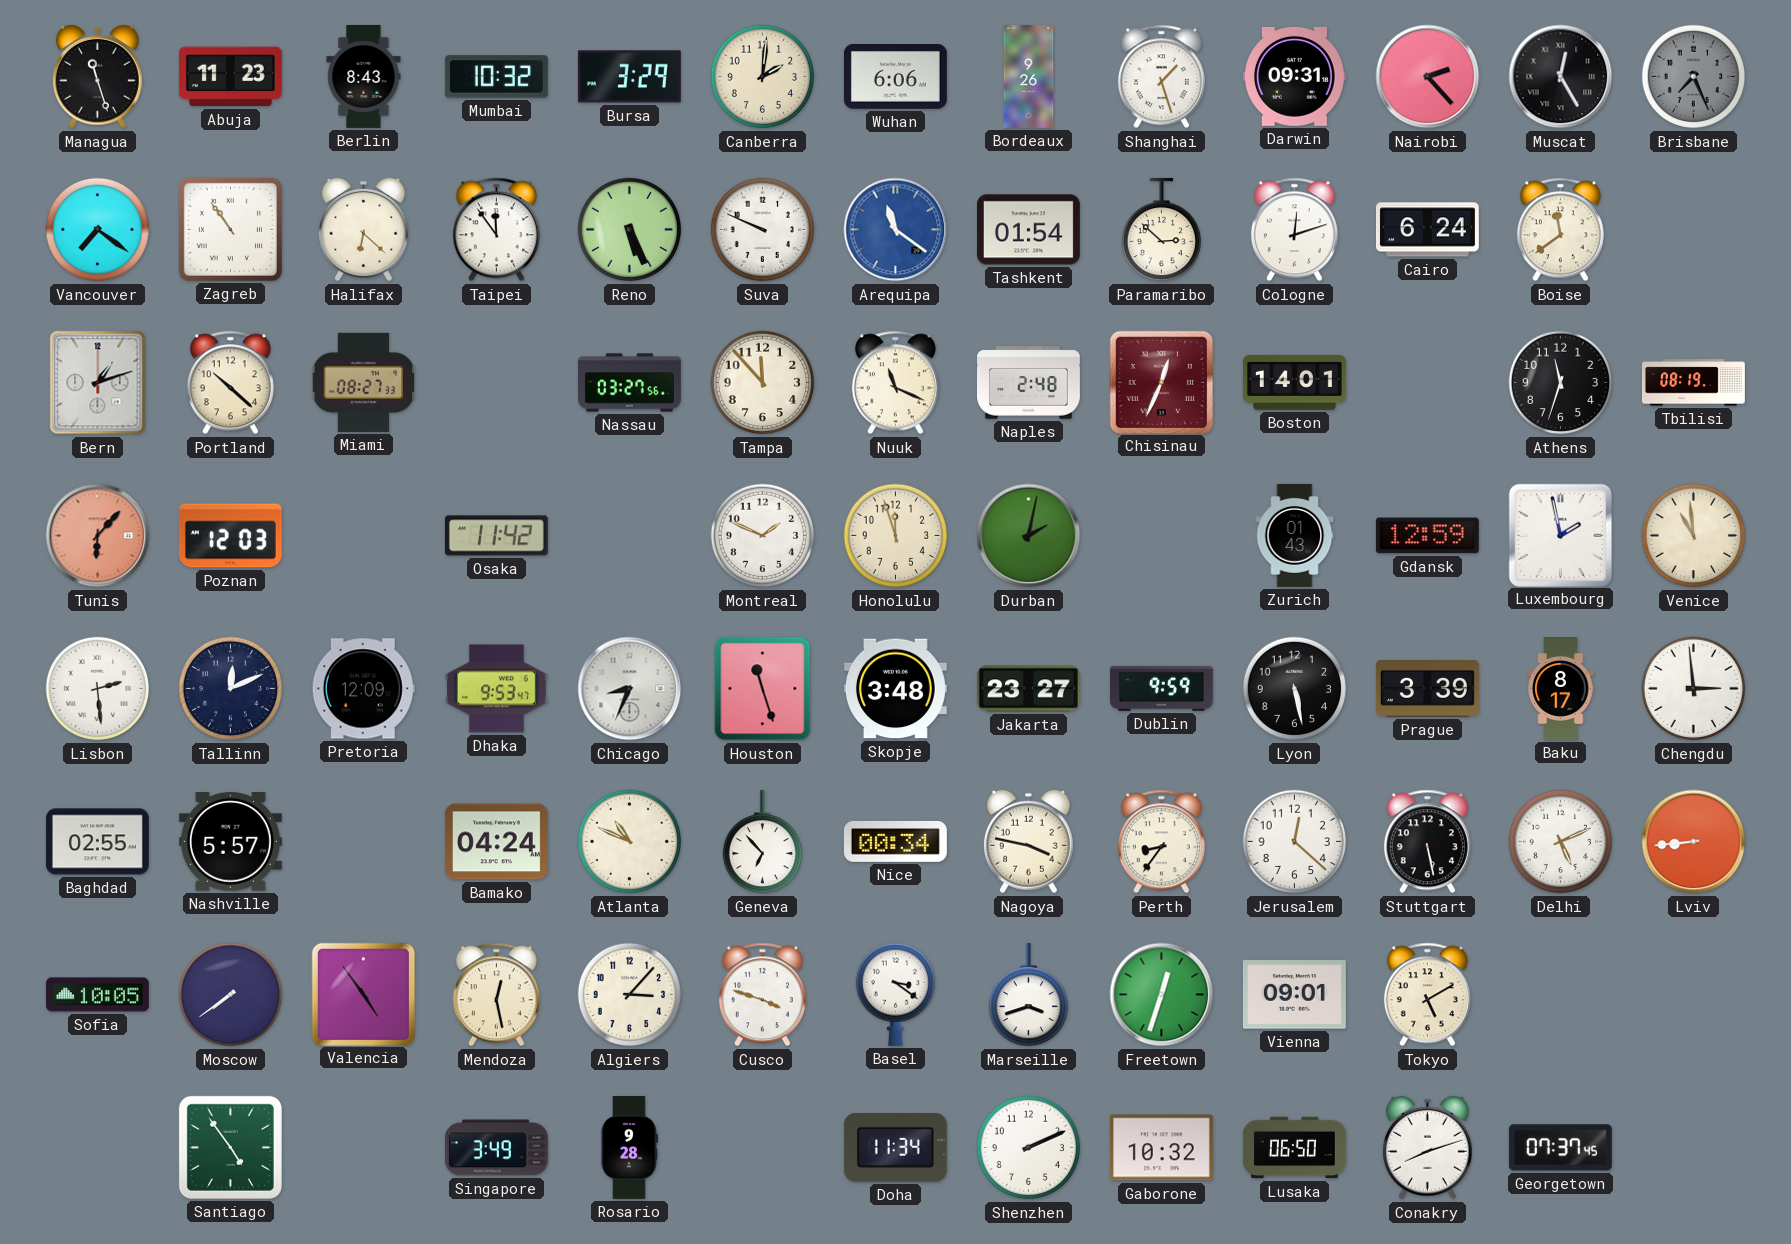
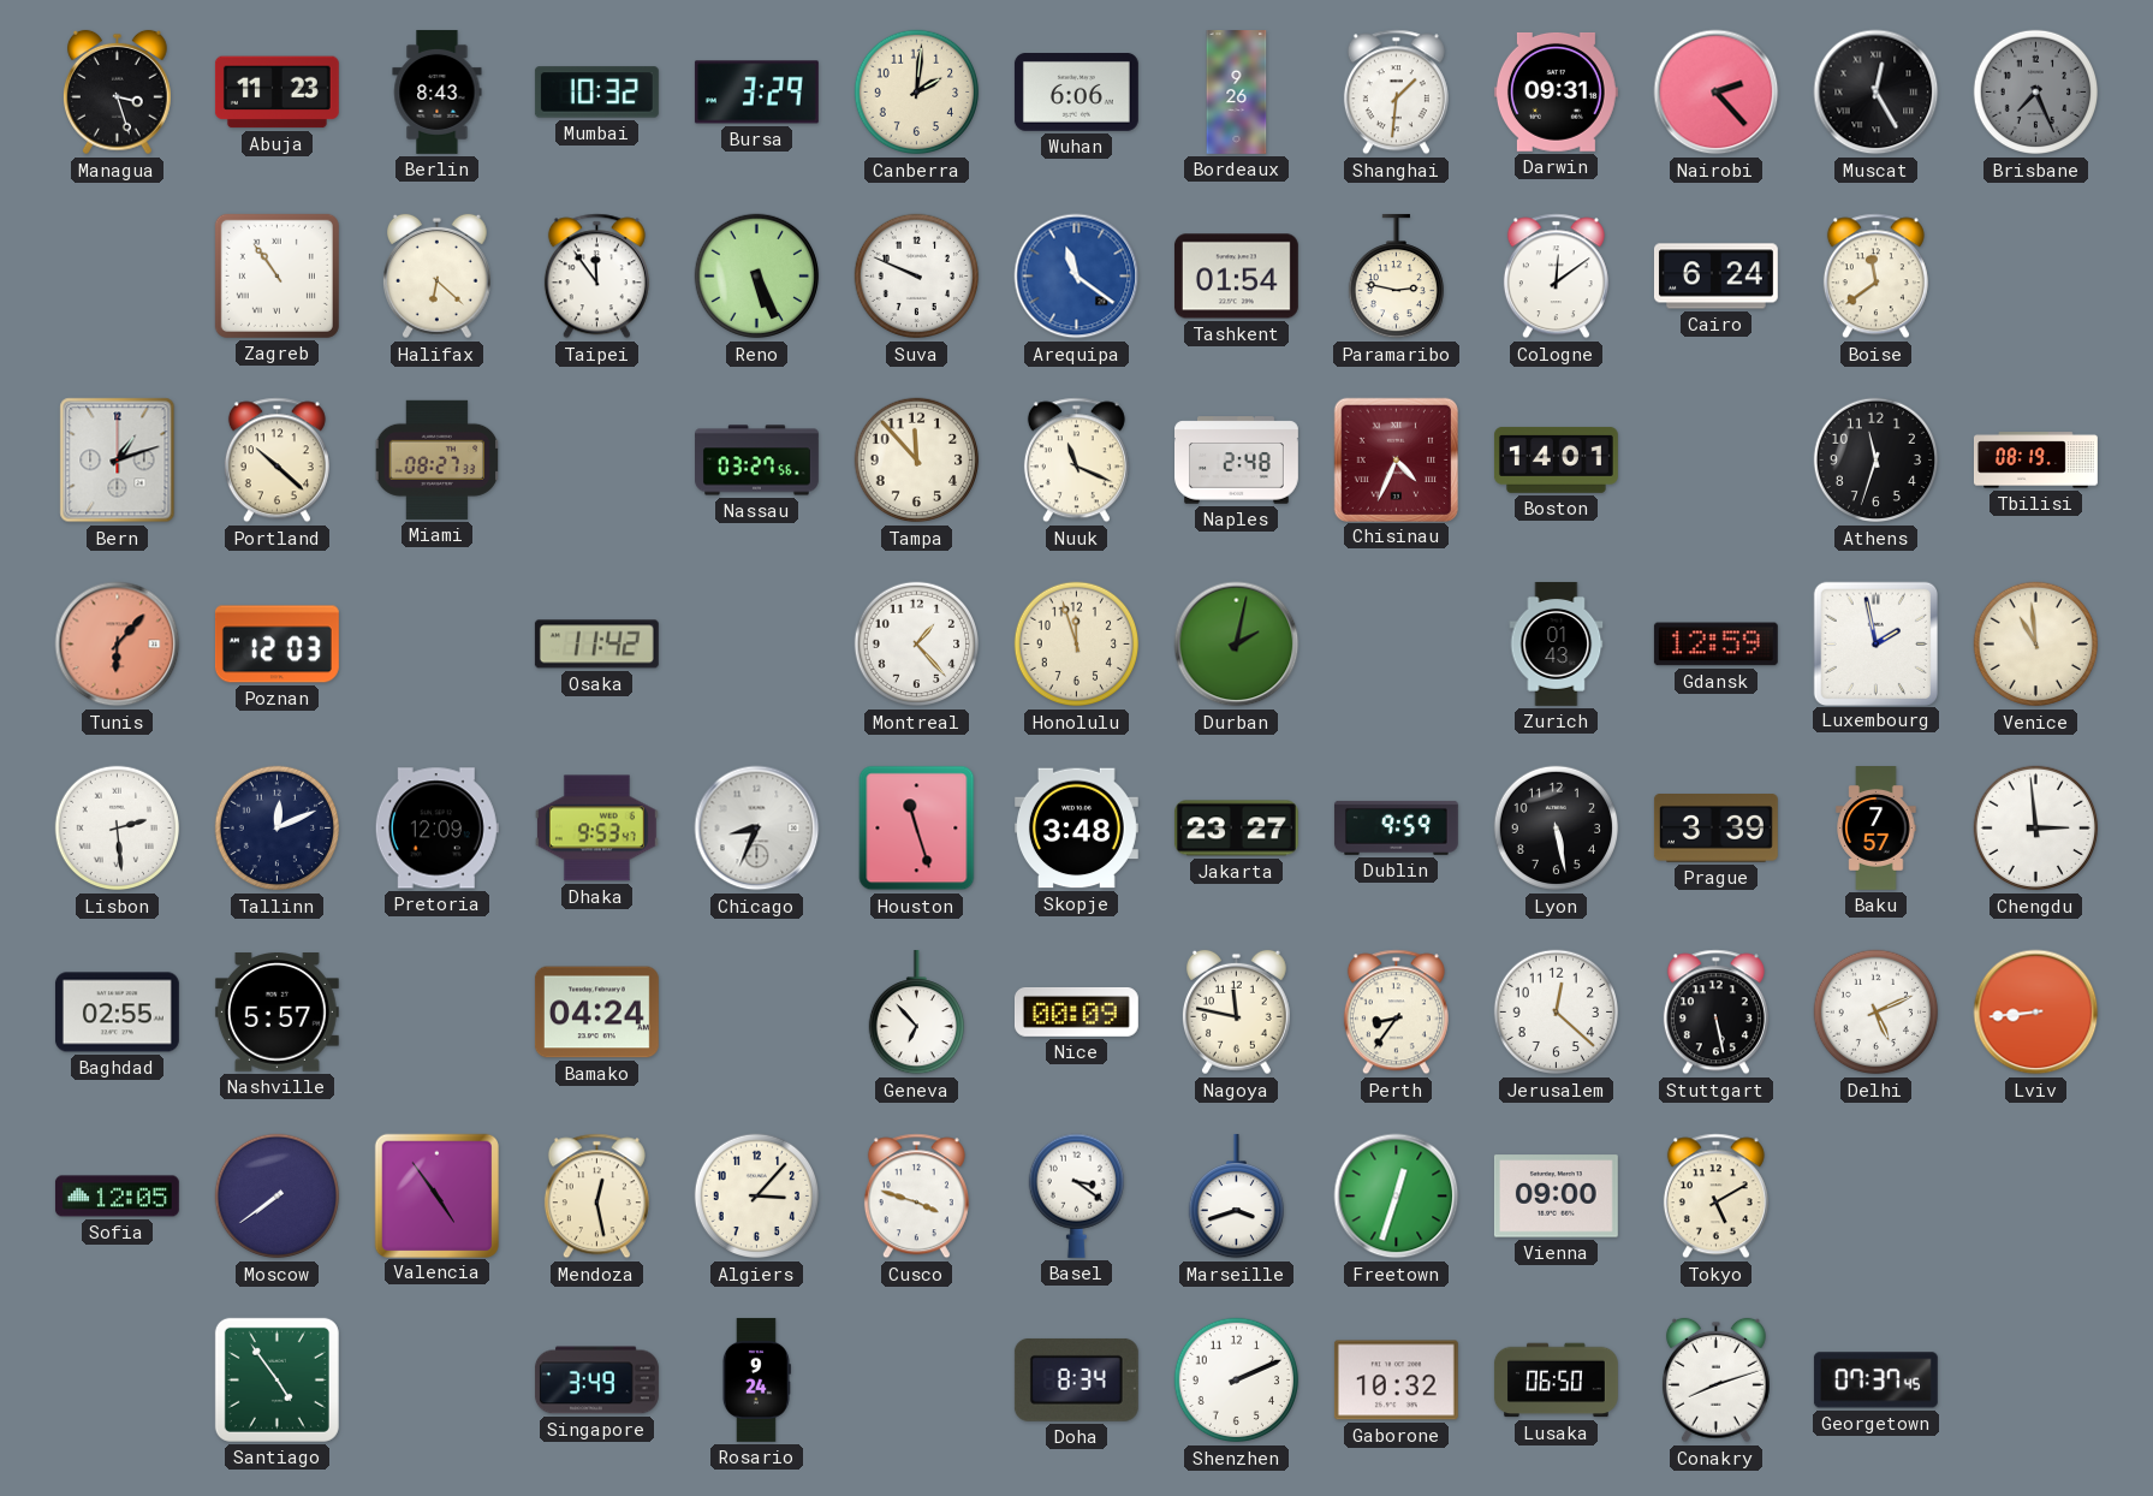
Managua: 11:27 -> 3:27
Shanghai: 1:27 -> 1:31
Vancouver: 7:21 -> none
Paramaribo: 2:52 -> 2:47
Cologne: 12:12 -> 12:09
Chisinau: 12:34 -> 4:34
Montreal: 1:49 -> 1:23
Baku: 8:17 -> 7:57
Atlanta: 10:49 -> none
Nice: 00:34 -> 00:09
Nagoya: 3:47 -> 11:47
Sofia: 10:05 -> 12:05
Vienna: 09:01 -> 09:00
Rosario: 9:28 -> 9:24
Doha: 11:34 -> 8:34
